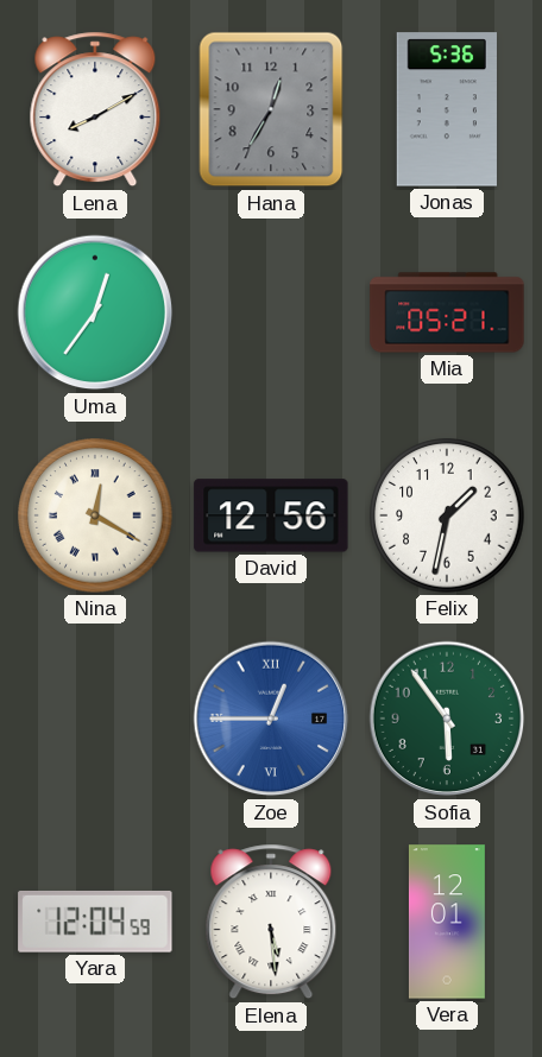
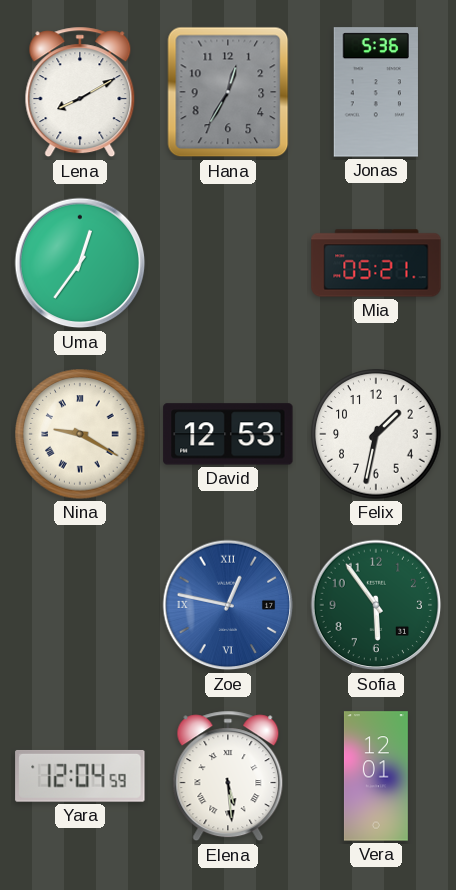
Nina: 12:20 -> 9:20
David: 12:56 -> 12:53
Zoe: 12:45 -> 12:47
